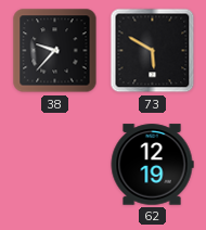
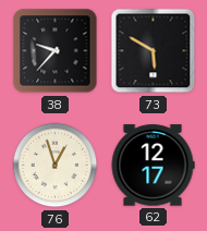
76: none -> 12:57
62: 12:19 -> 12:17
